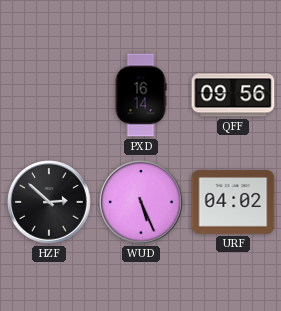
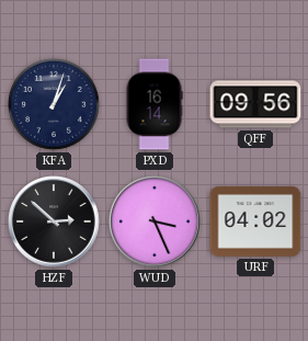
KFA: none -> 1:03
WUD: 5:26 -> 3:26
